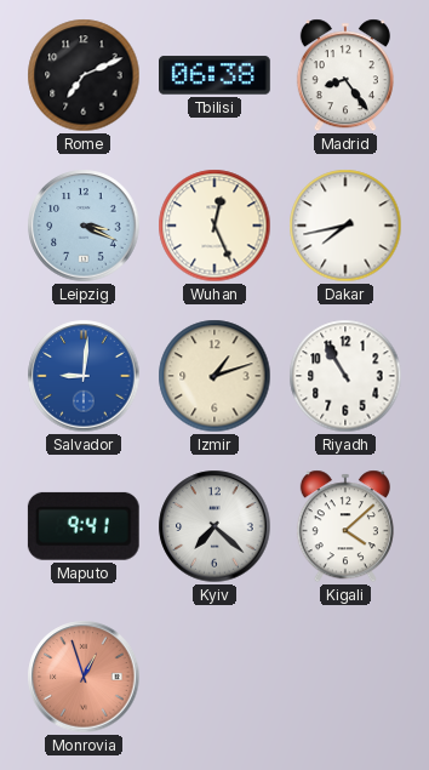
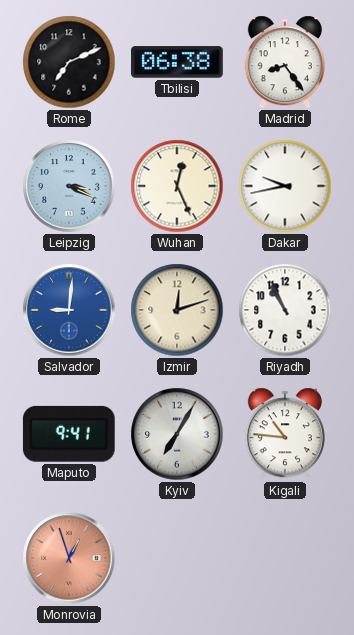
Dakar: 7:43 -> 9:43
Izmir: 1:12 -> 12:12
Riyadh: 10:55 -> 10:56
Kyiv: 7:22 -> 7:05
Kigali: 4:08 -> 10:46
